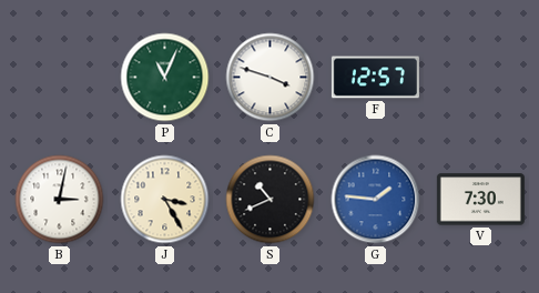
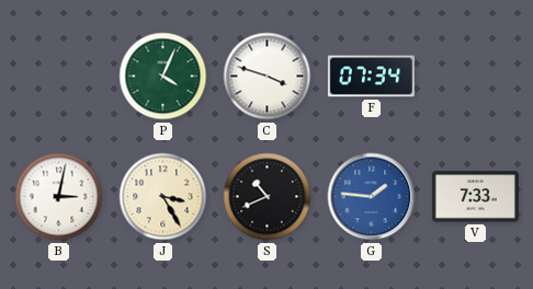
P: 11:04 -> 4:04
F: 12:57 -> 07:34
V: 7:30 -> 7:33
